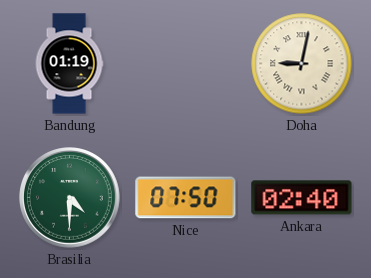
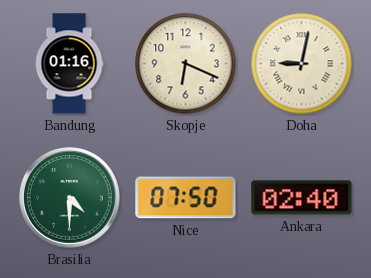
Bandung: 01:19 -> 01:16
Skopje: none -> 6:19
